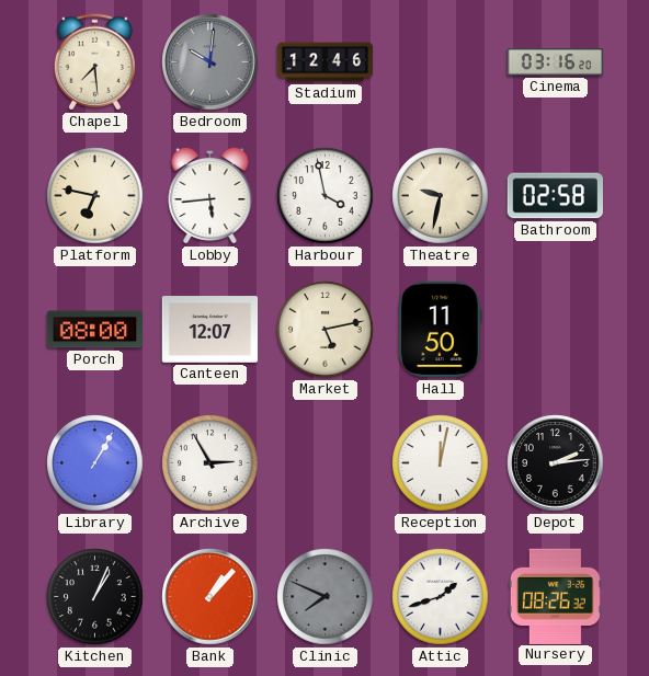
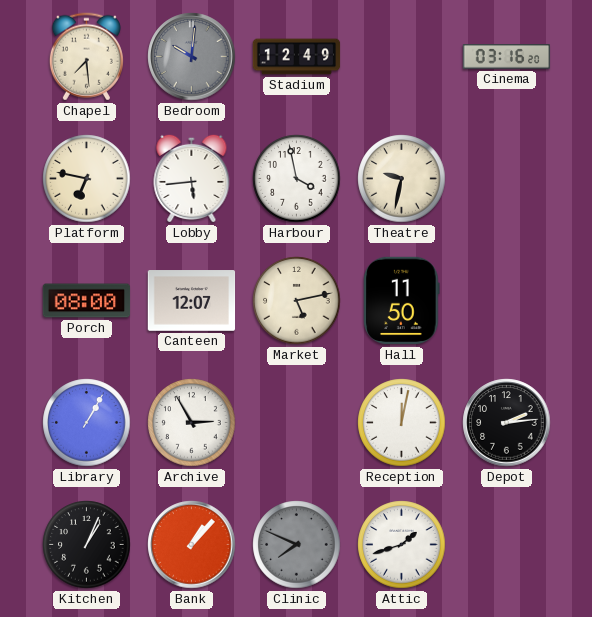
Stadium: 12:46 -> 12:49
Bathroom: 02:58 -> none
Nursery: 08:26 -> none
